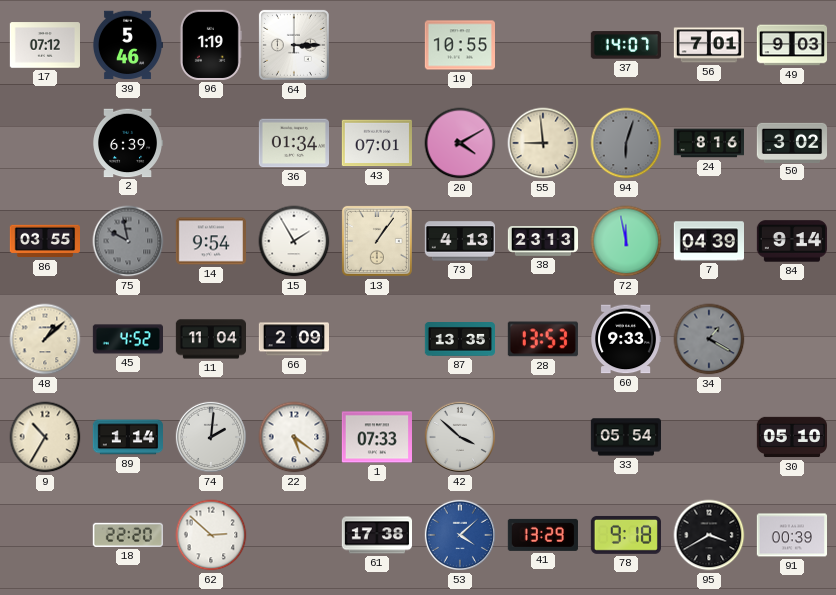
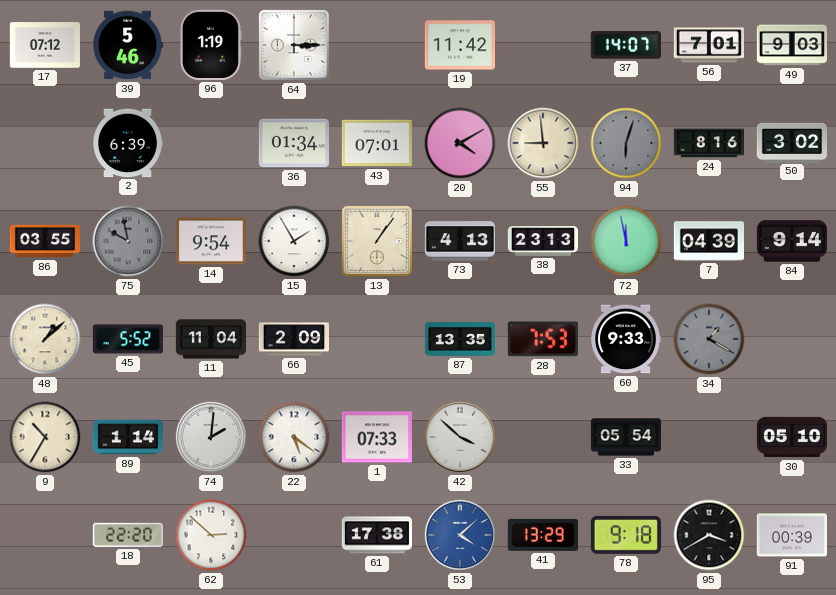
19: 10:55 -> 11:42
45: 4:52 -> 5:52
28: 13:53 -> 7:53
